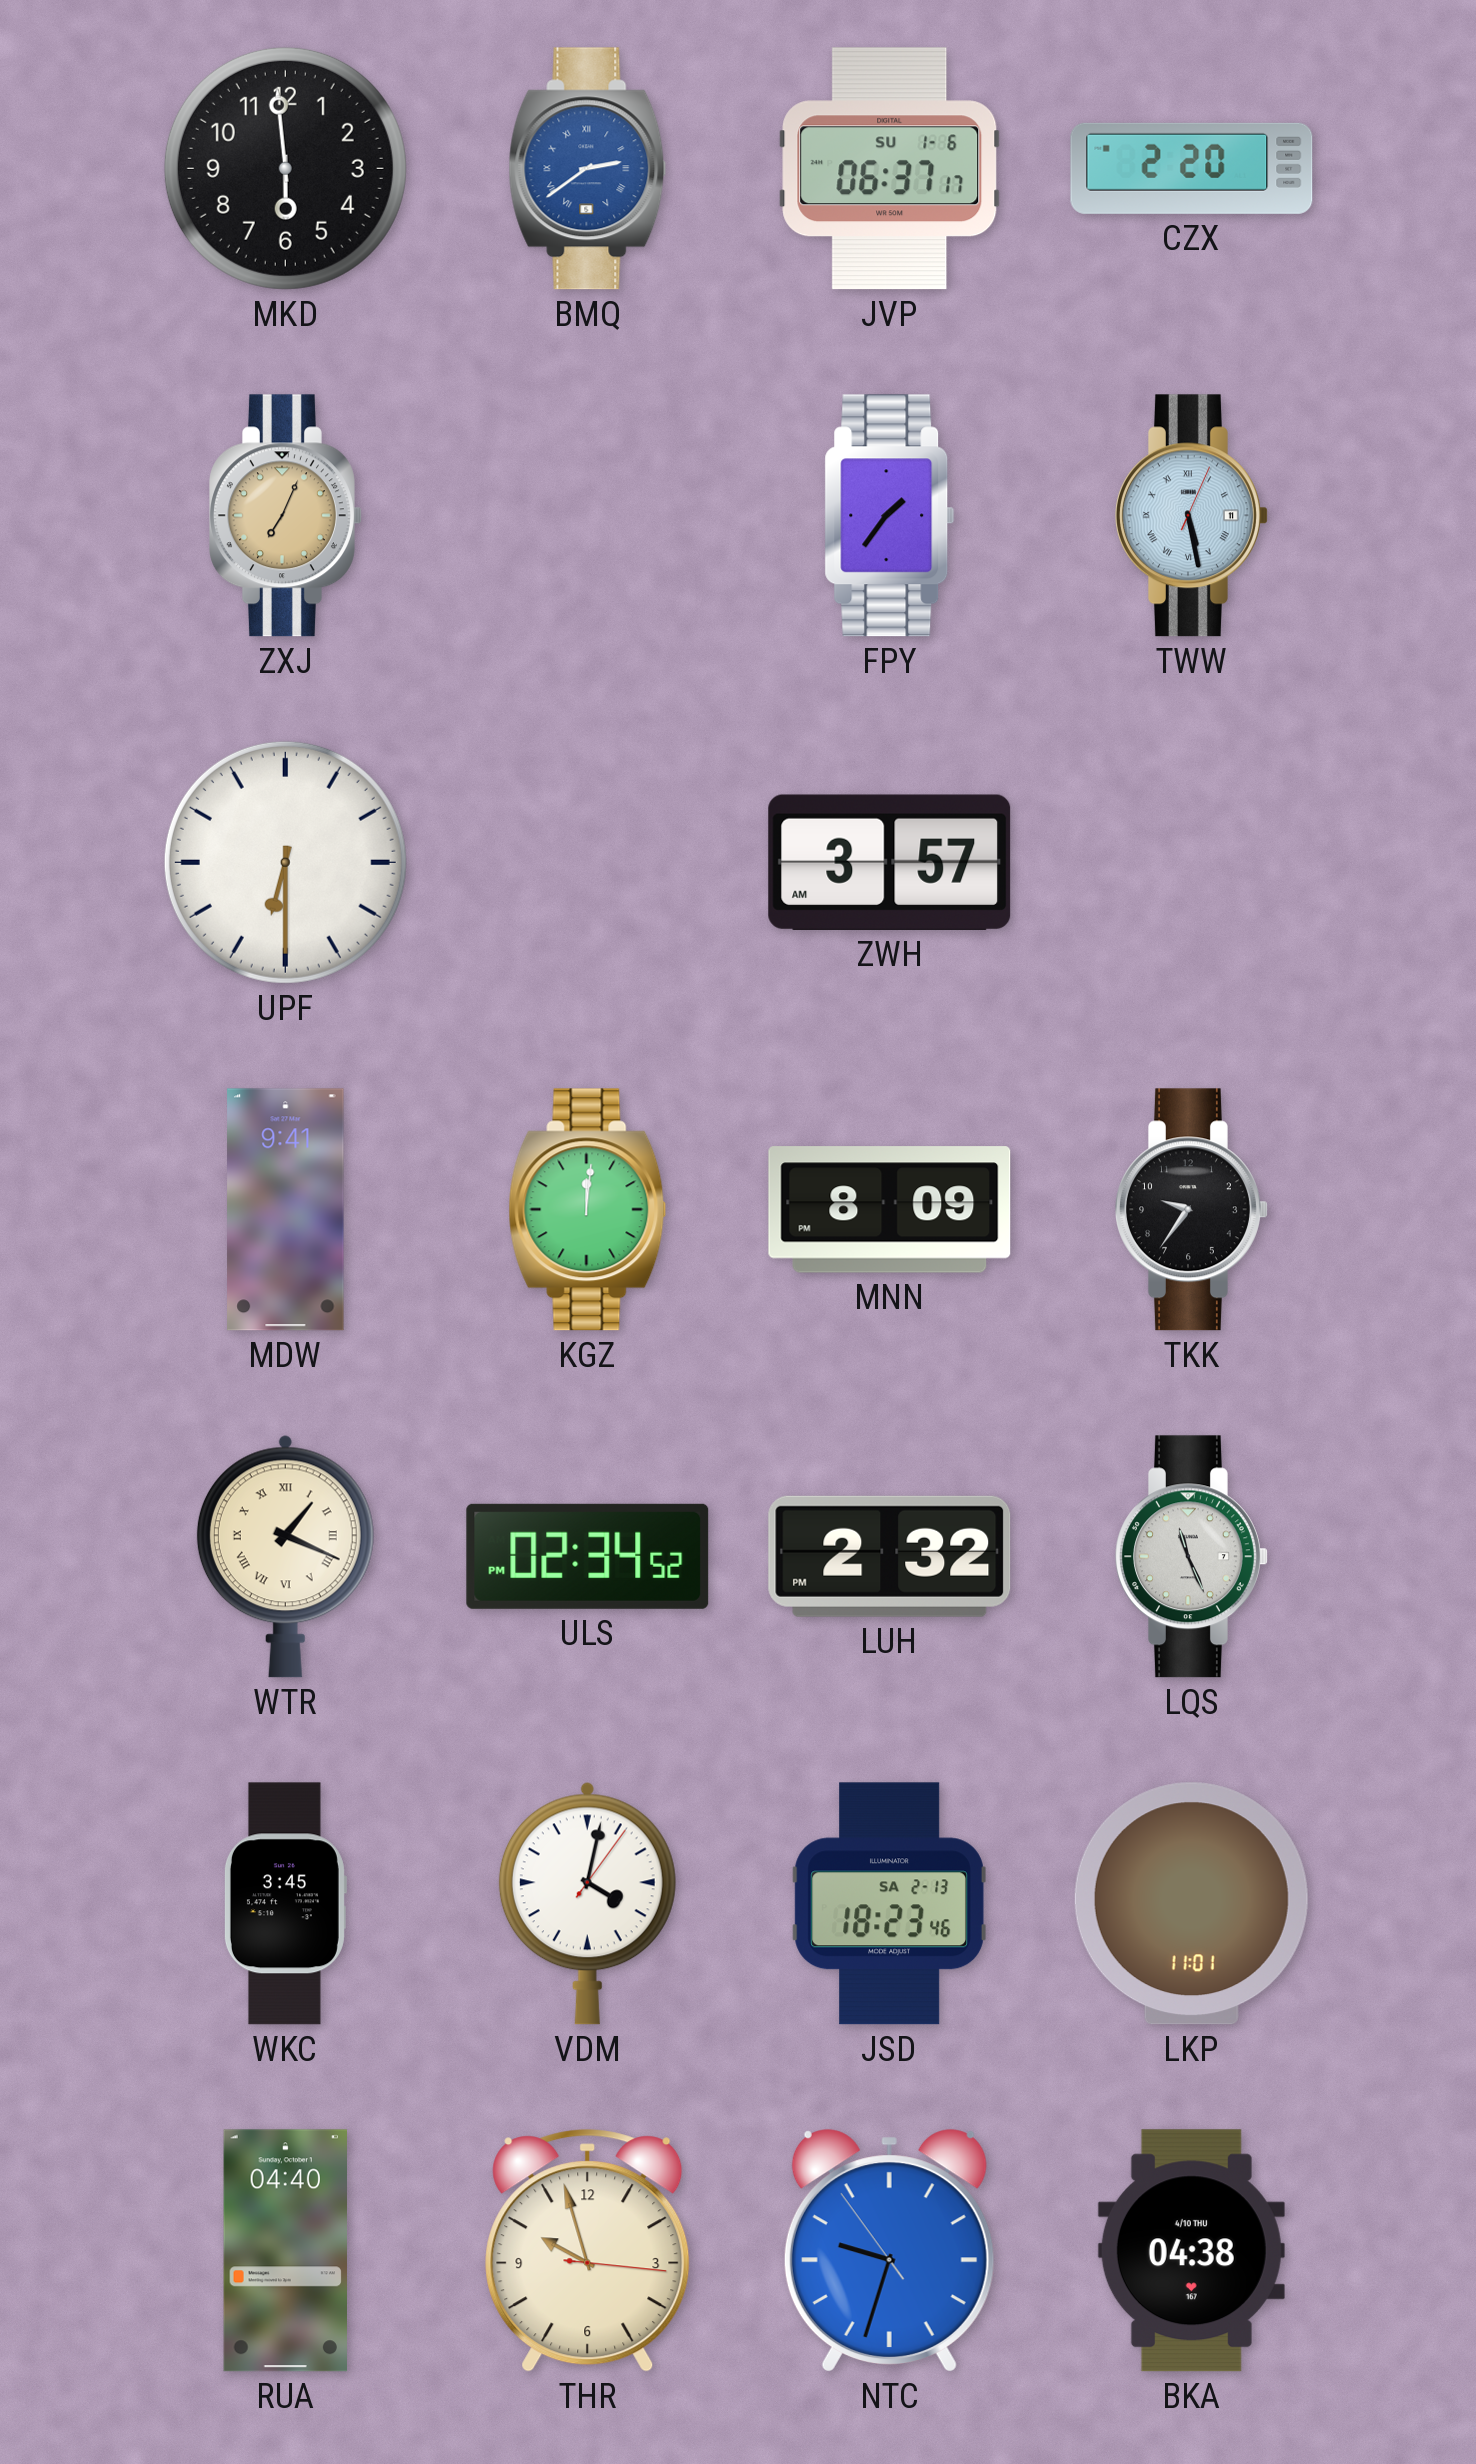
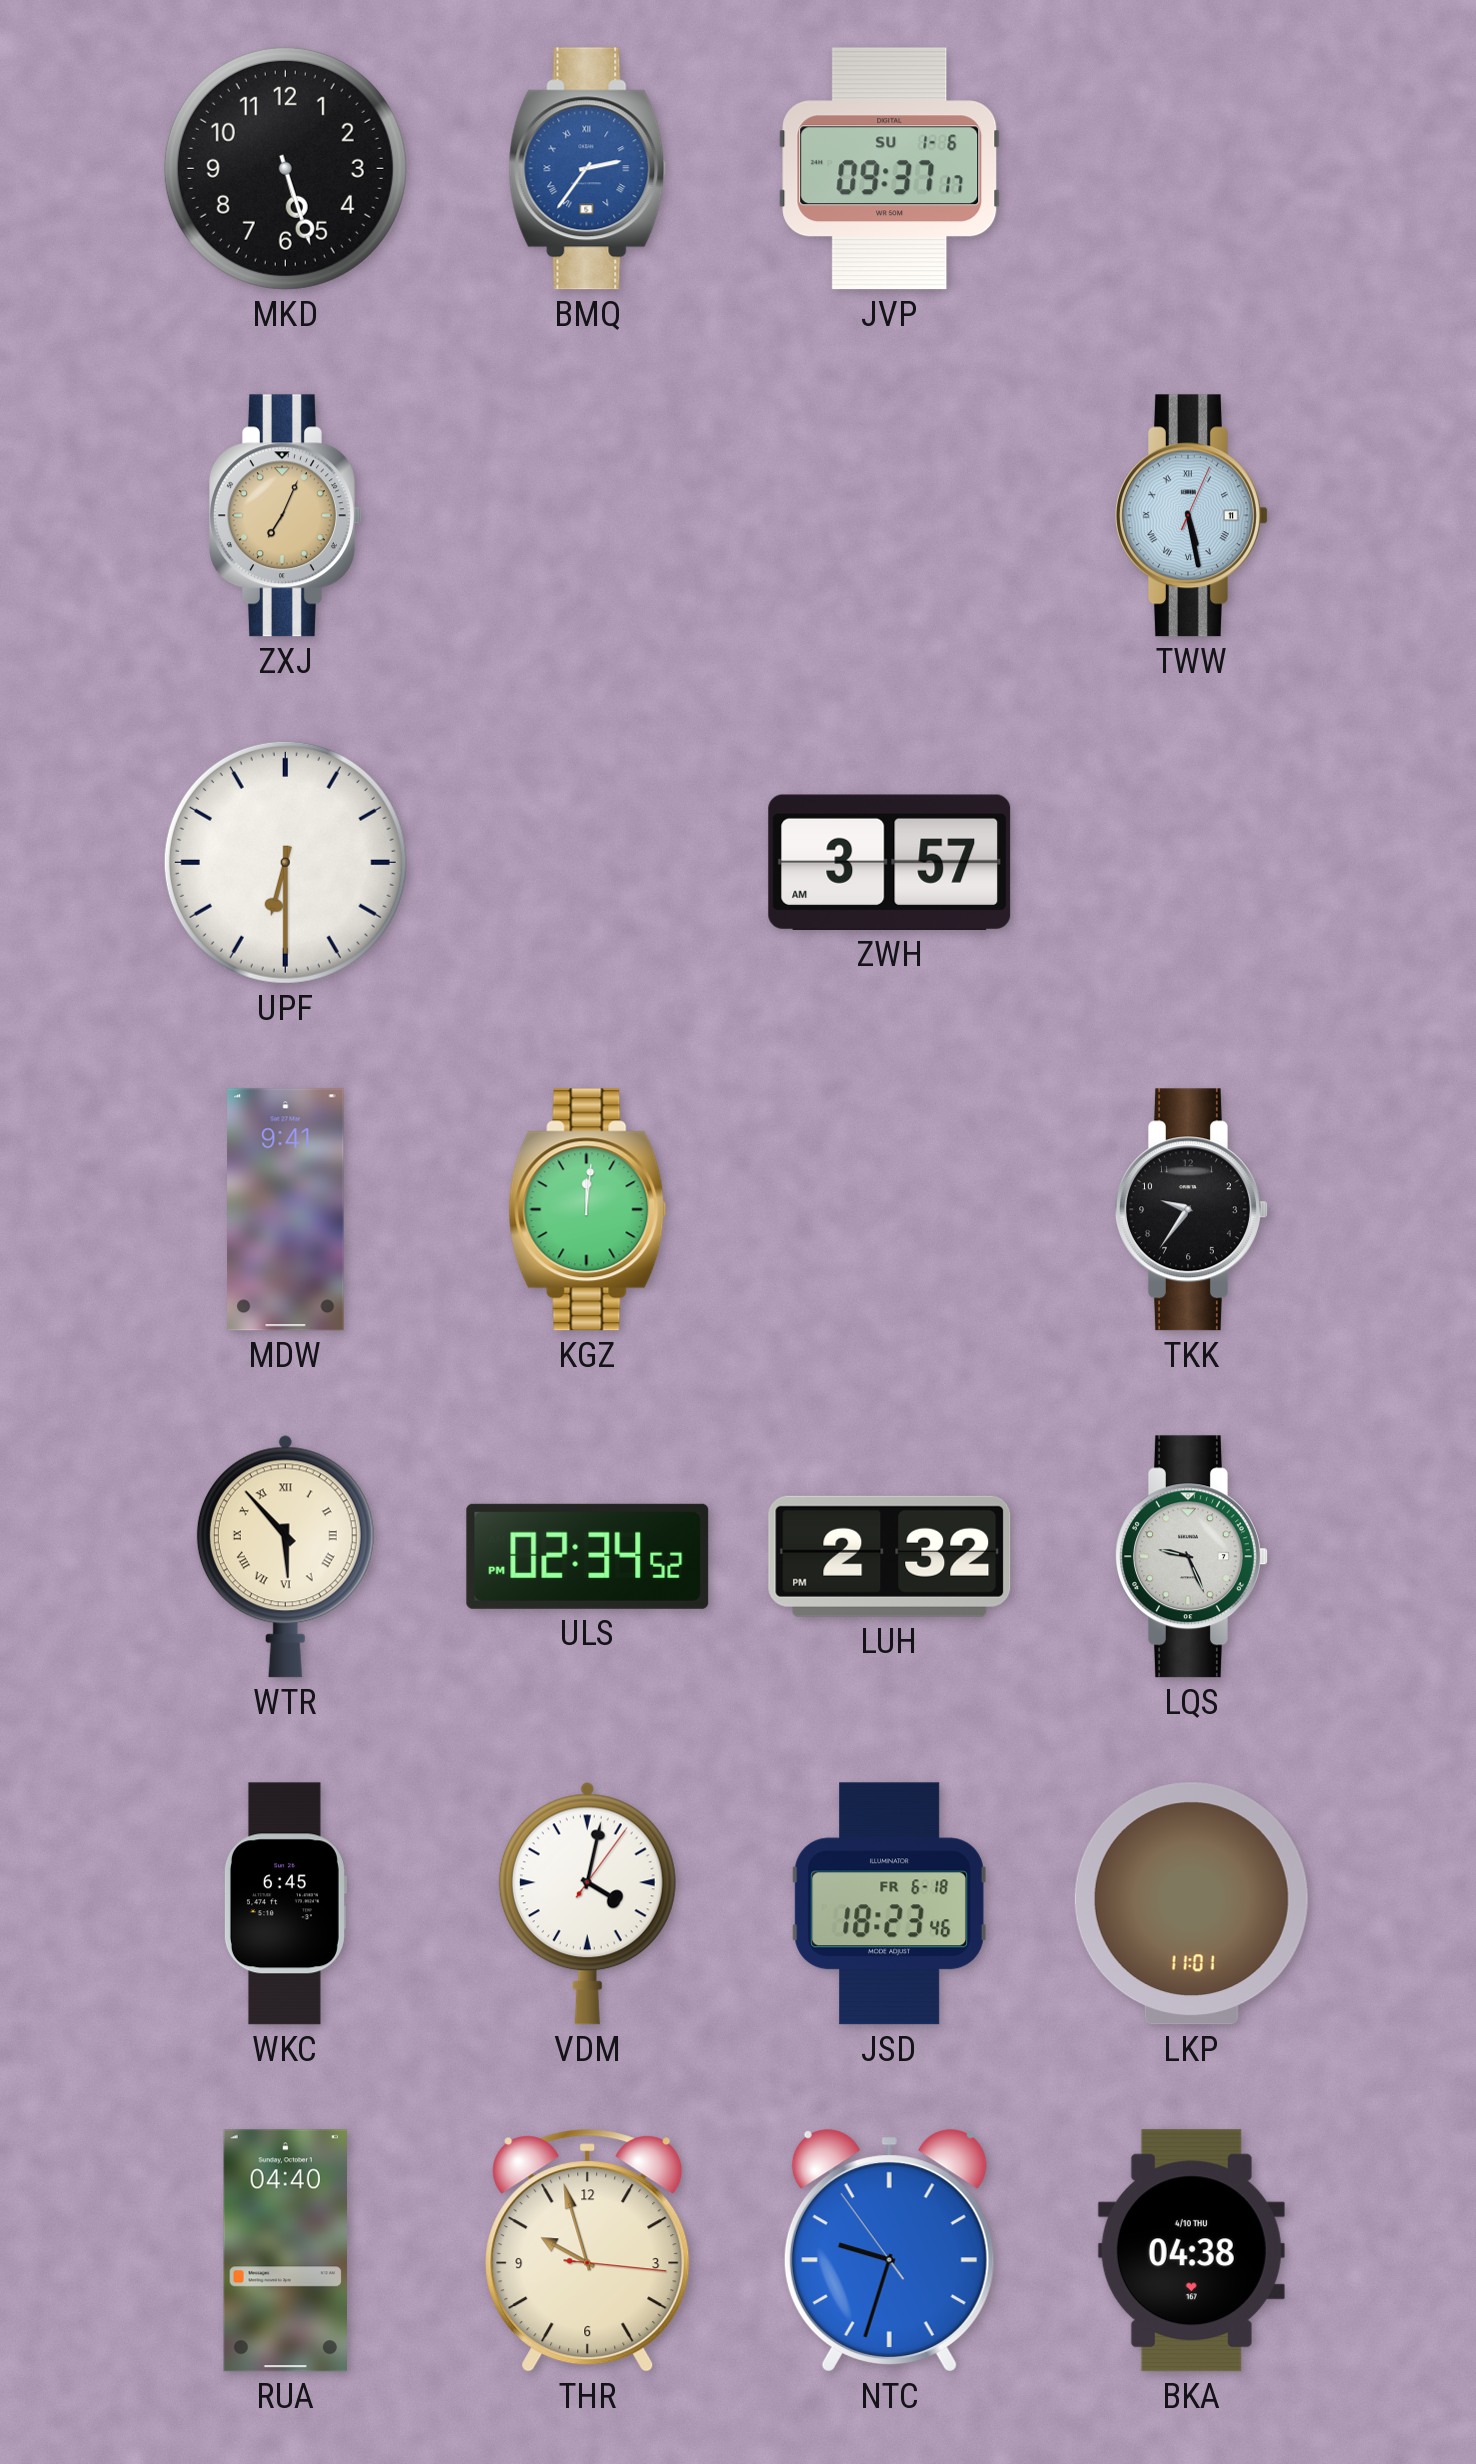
MKD: 5:59 -> 5:27
BMQ: 2:39 -> 2:36
JVP: 06:37 -> 09:37
CZX: 2:20 -> none
FPY: 1:36 -> none
MNN: 8:09 -> none
WTR: 1:19 -> 5:53
LQS: 11:26 -> 9:26
WKC: 3:45 -> 6:45
JSD date: SA 2-13 -> FR 6-18
